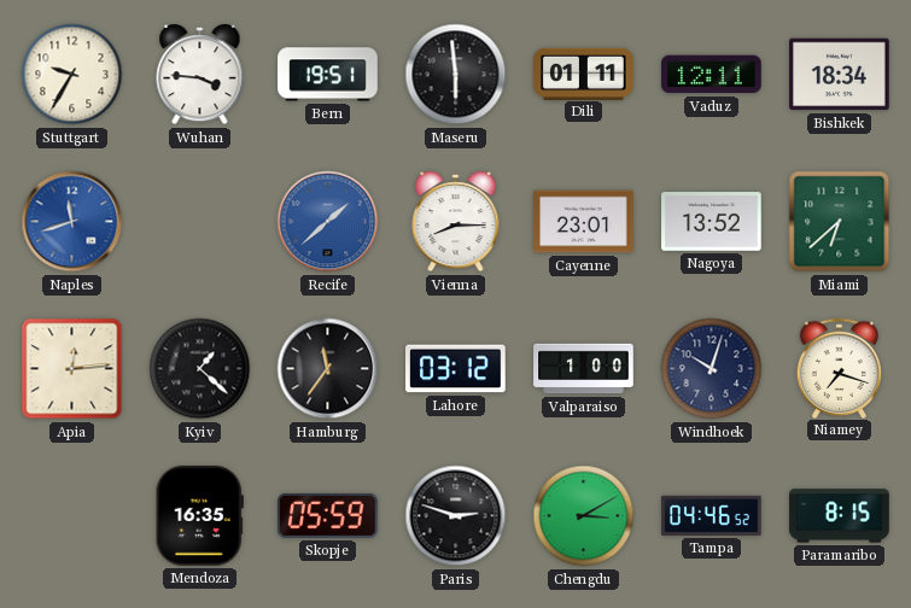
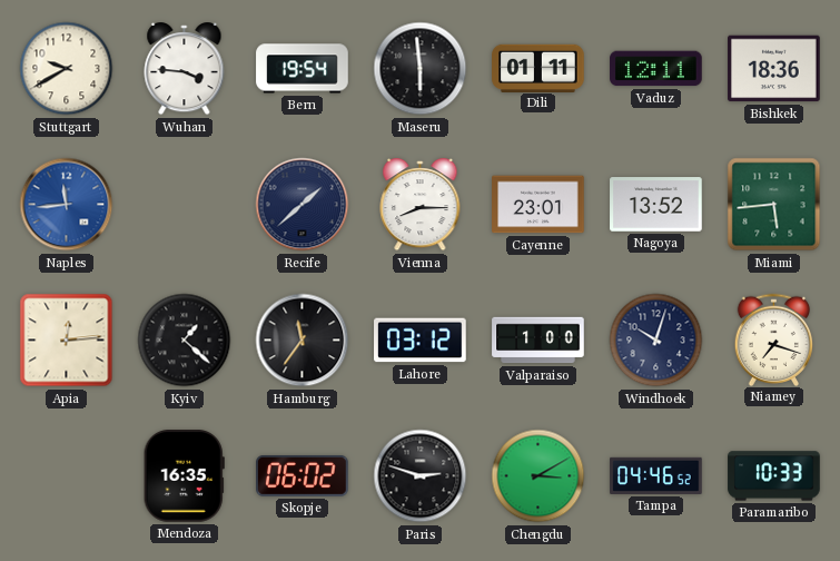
Stuttgart: 9:35 -> 9:40
Bern: 19:51 -> 19:54
Bishkek: 18:34 -> 18:36
Naples: 11:42 -> 11:44
Recife dial: blue -> navy
Miami: 6:38 -> 5:44
Skopje: 05:59 -> 06:02
Paramaribo: 8:15 -> 10:33
